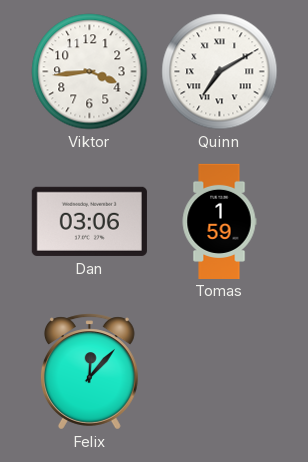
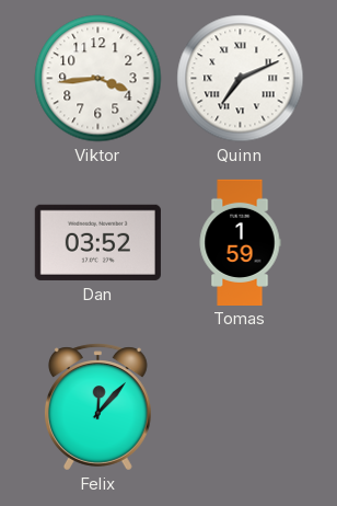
Quinn: 7:10 -> 7:11
Dan: 03:06 -> 03:52
